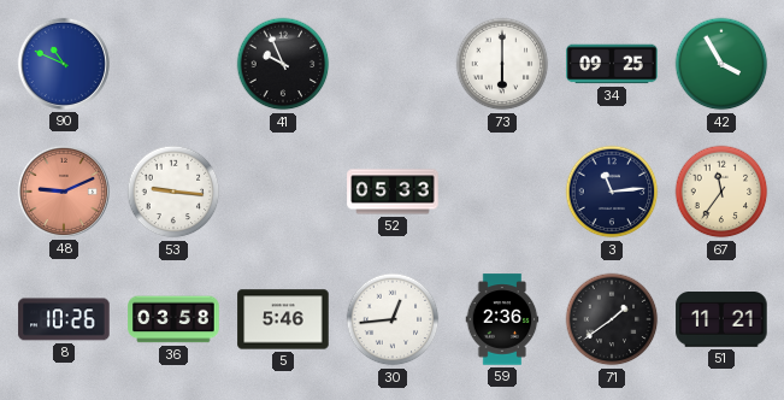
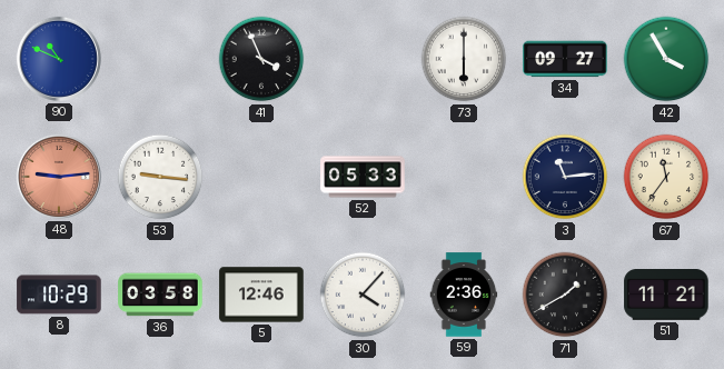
41: 9:56 -> 3:56
34: 09:25 -> 09:27
48: 9:11 -> 9:14
8: 10:26 -> 10:29
5: 5:46 -> 12:46
30: 12:44 -> 4:07
71: 1:39 -> 1:40
